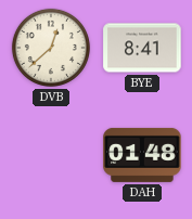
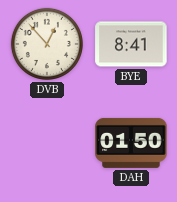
DVB: 12:38 -> 12:53
DAH: 01:48 -> 01:50
